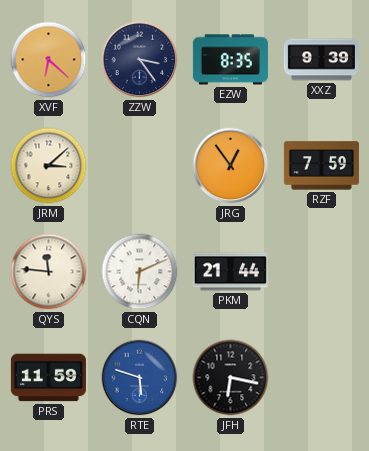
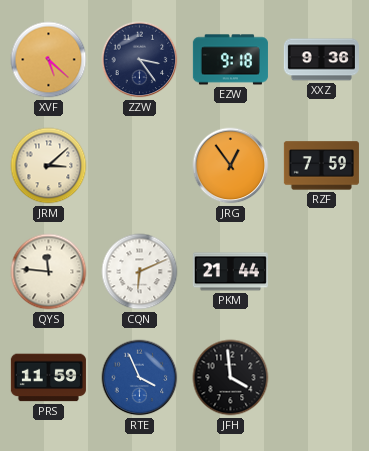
XVF: 6:22 -> 5:22
EZW: 8:35 -> 9:18
XXZ: 9:39 -> 9:36
RTE: 5:48 -> 3:56
JFH: 6:17 -> 3:59
